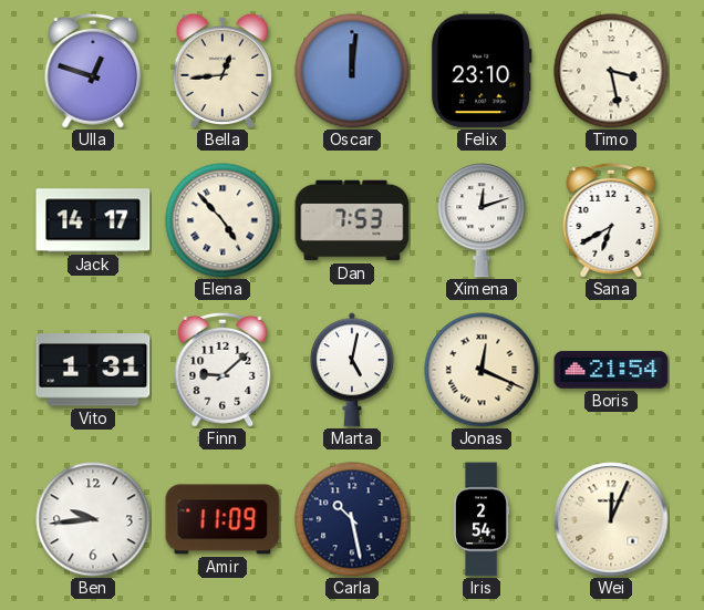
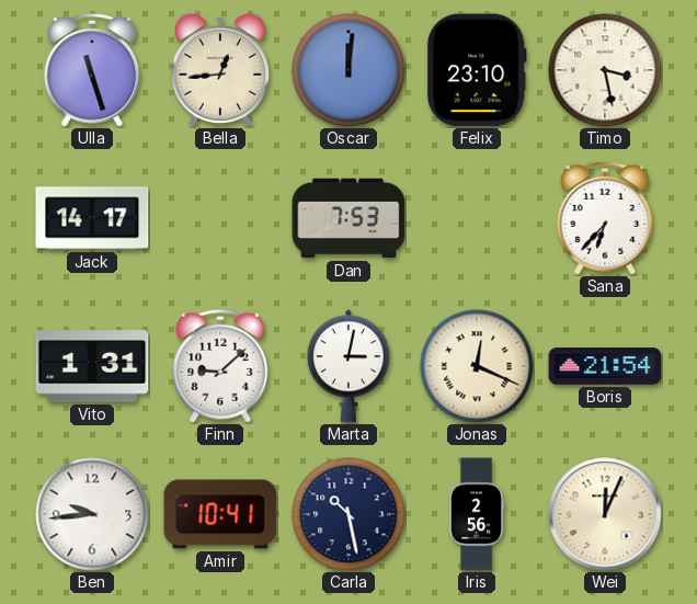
Ulla: 12:48 -> 11:27
Elena: 4:53 -> none
Ximena: 12:12 -> none
Sana: 6:40 -> 6:37
Marta: 5:02 -> 3:02
Amir: 11:09 -> 10:41
Iris: 2:54 -> 2:56
